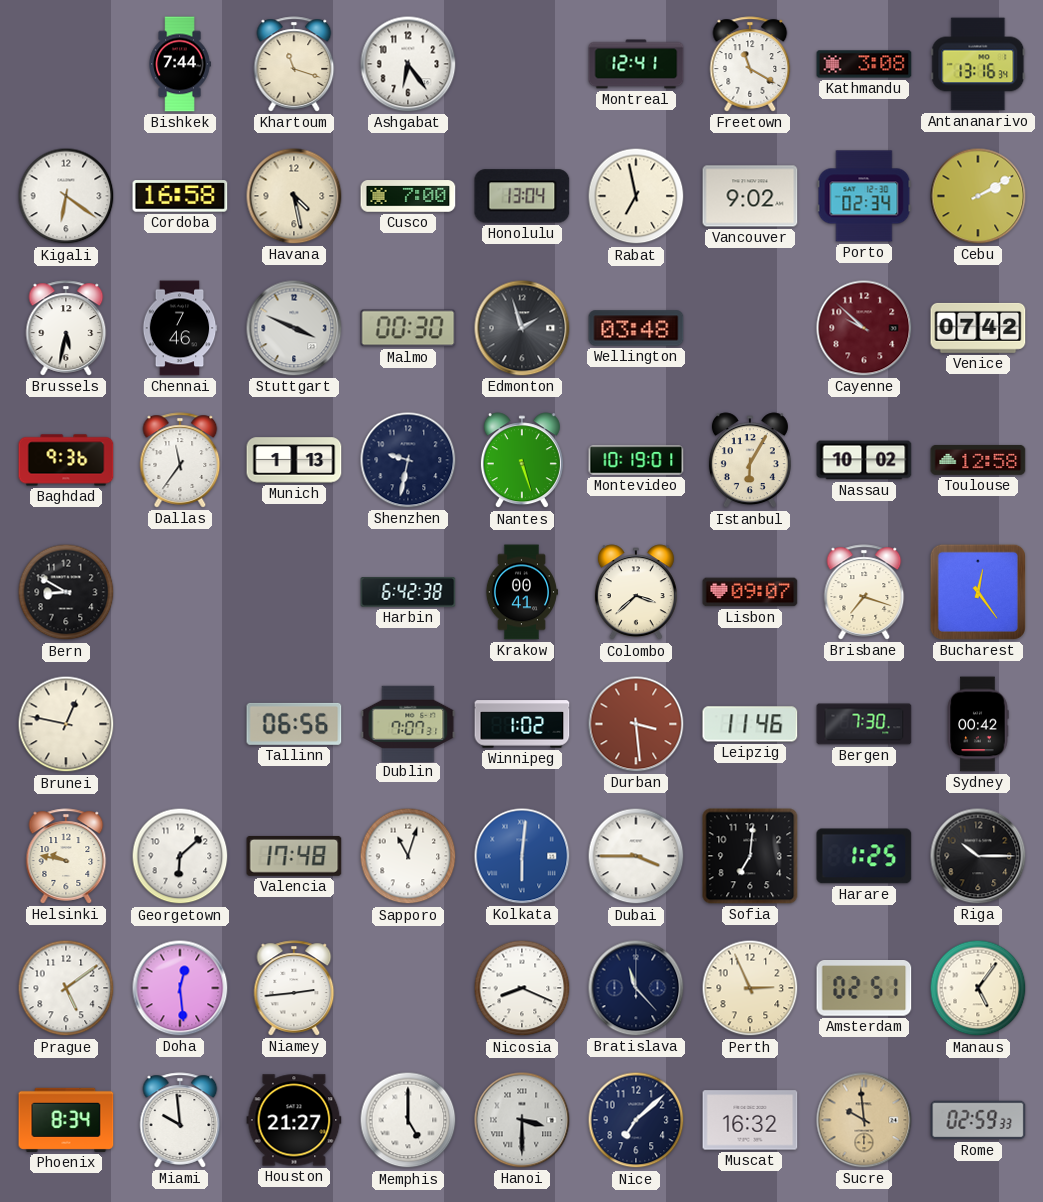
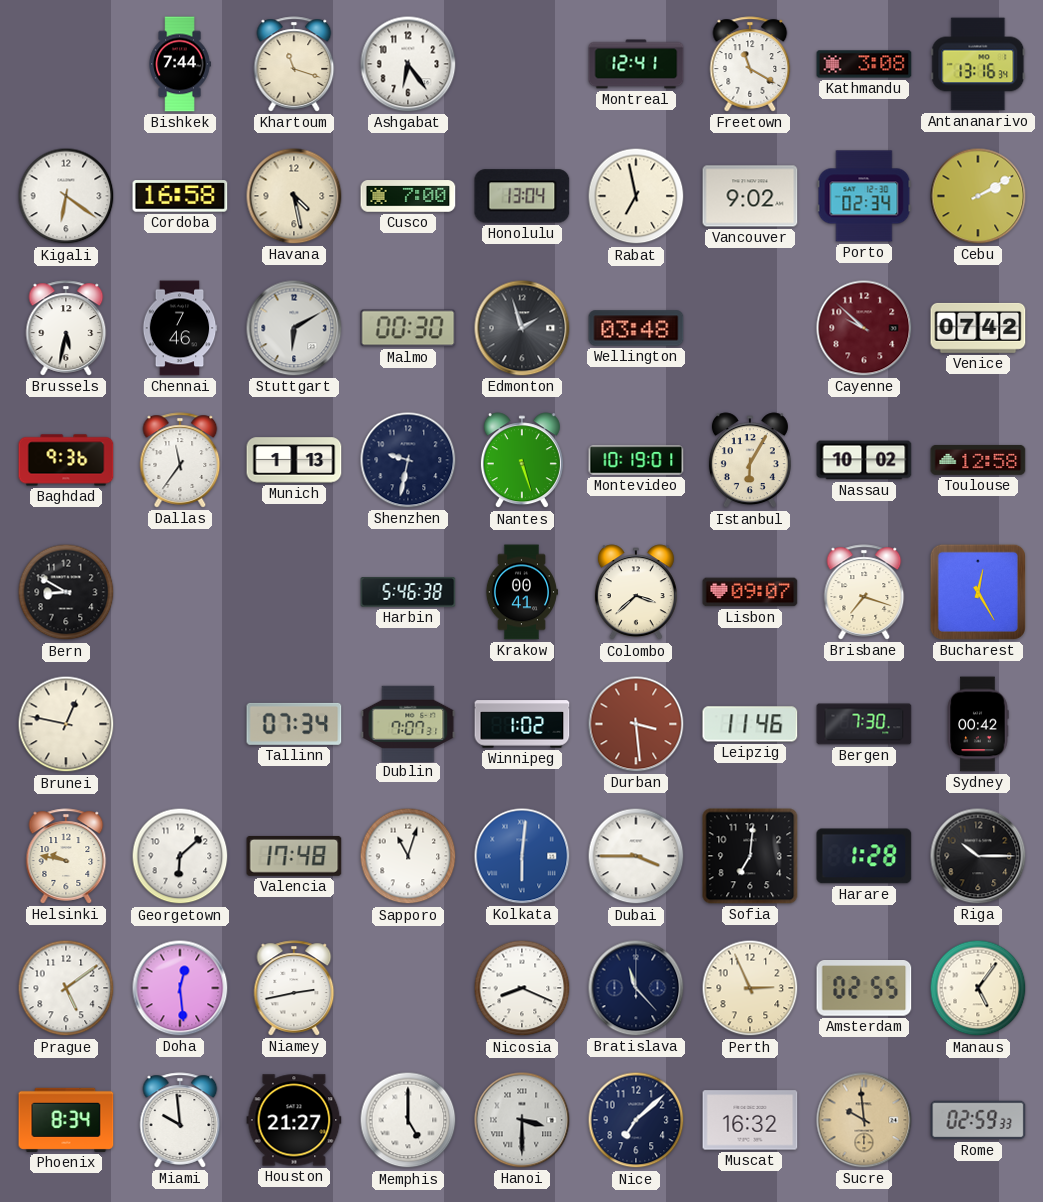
Stuttgart: 3:49 -> 6:10
Harbin: 6:42 -> 5:46
Bucharest: 12:24 -> 12:25
Tallinn: 06:56 -> 07:34
Harare: 1:25 -> 1:28
Niamey: 2:44 -> 2:43
Amsterdam: 02:51 -> 02:55
